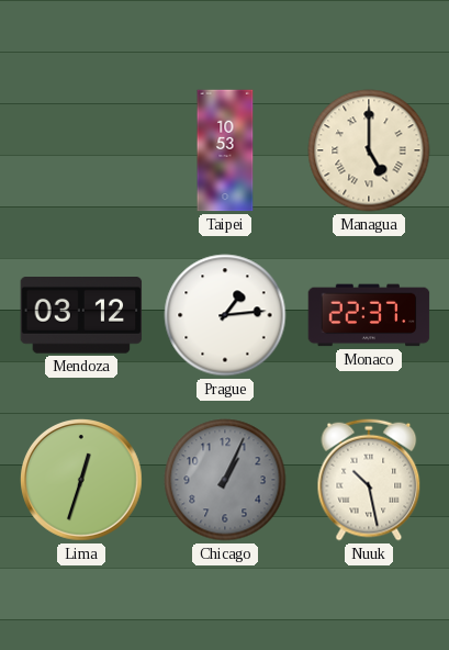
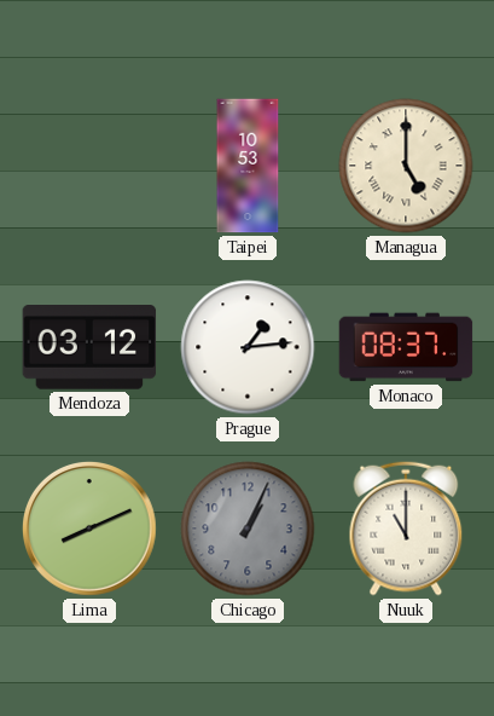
Monaco: 22:37 -> 08:37
Lima: 12:33 -> 8:11
Nuuk: 10:28 -> 11:00
